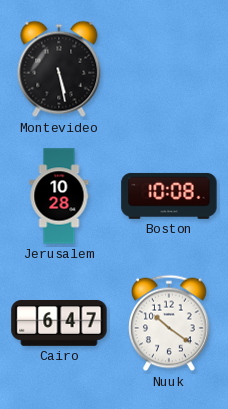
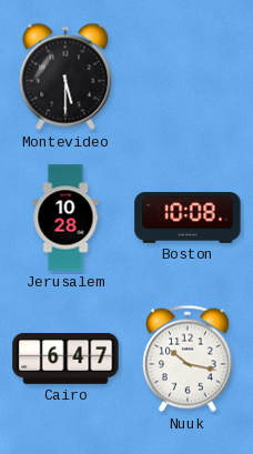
Montevideo: 5:28 -> 5:30
Nuuk: 10:21 -> 10:17
